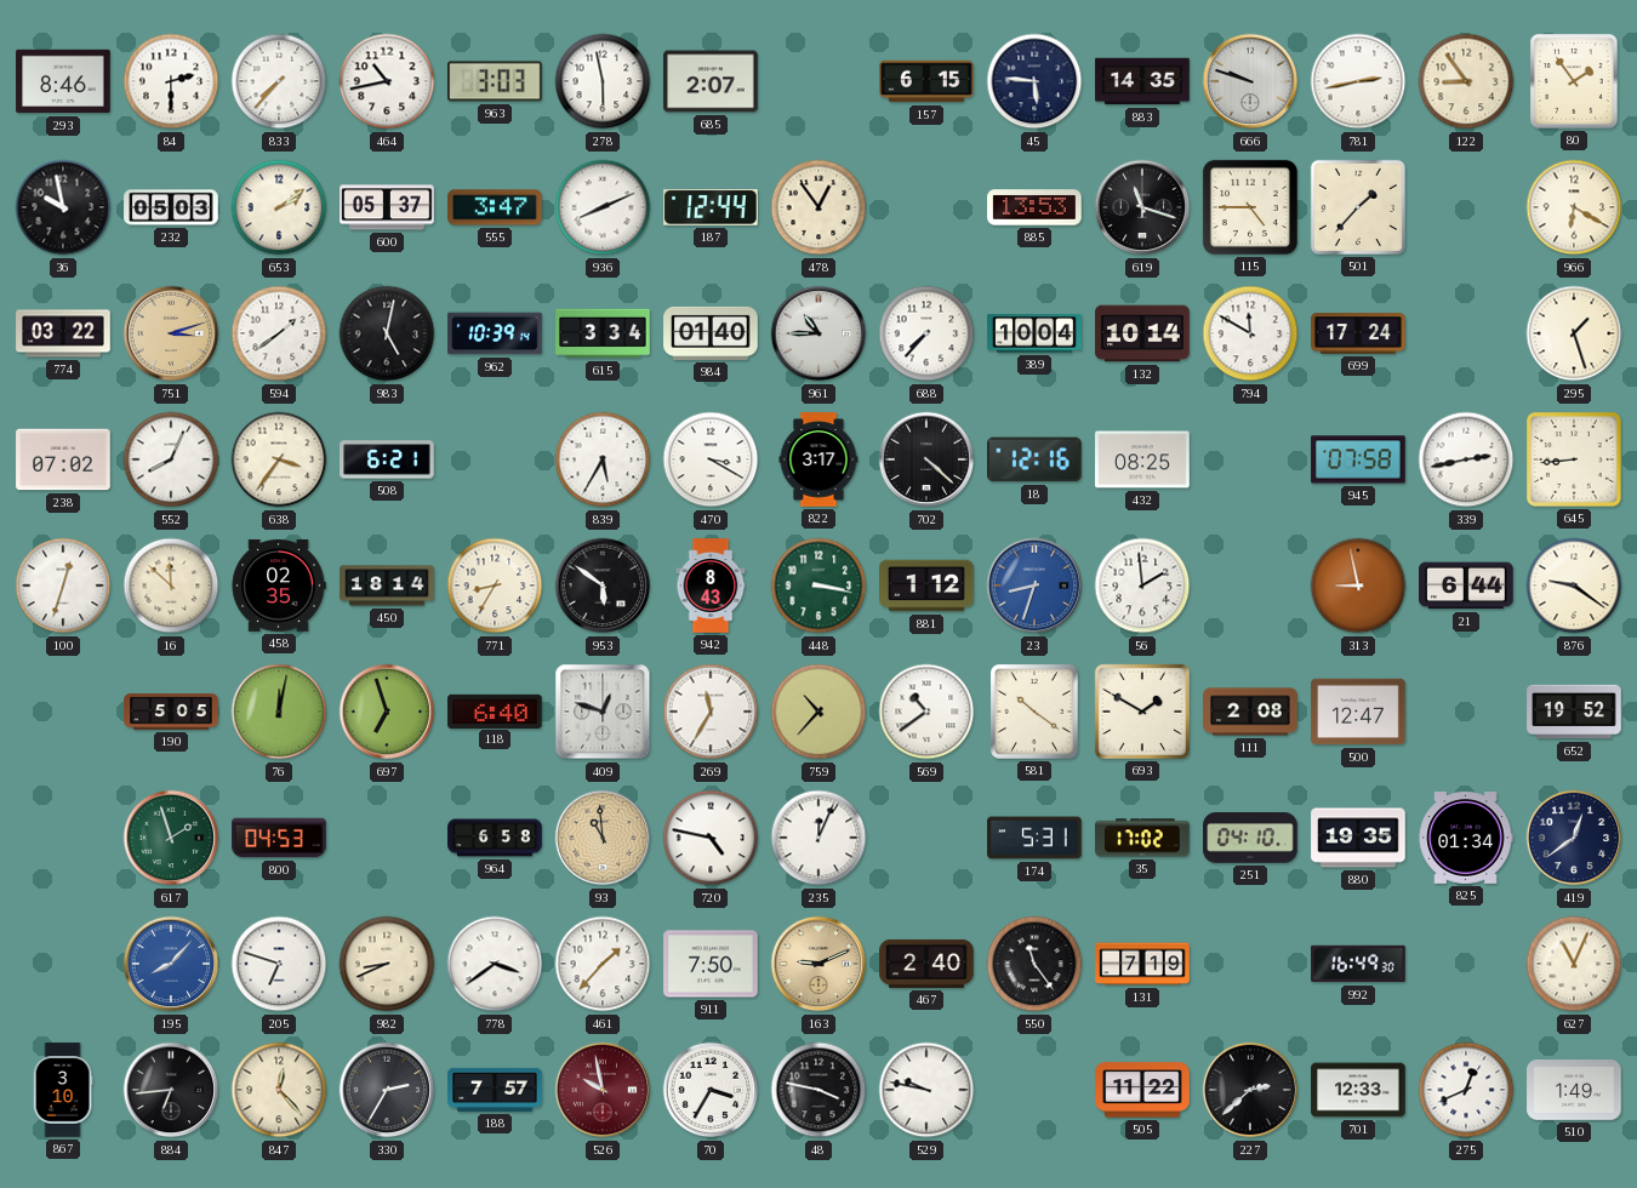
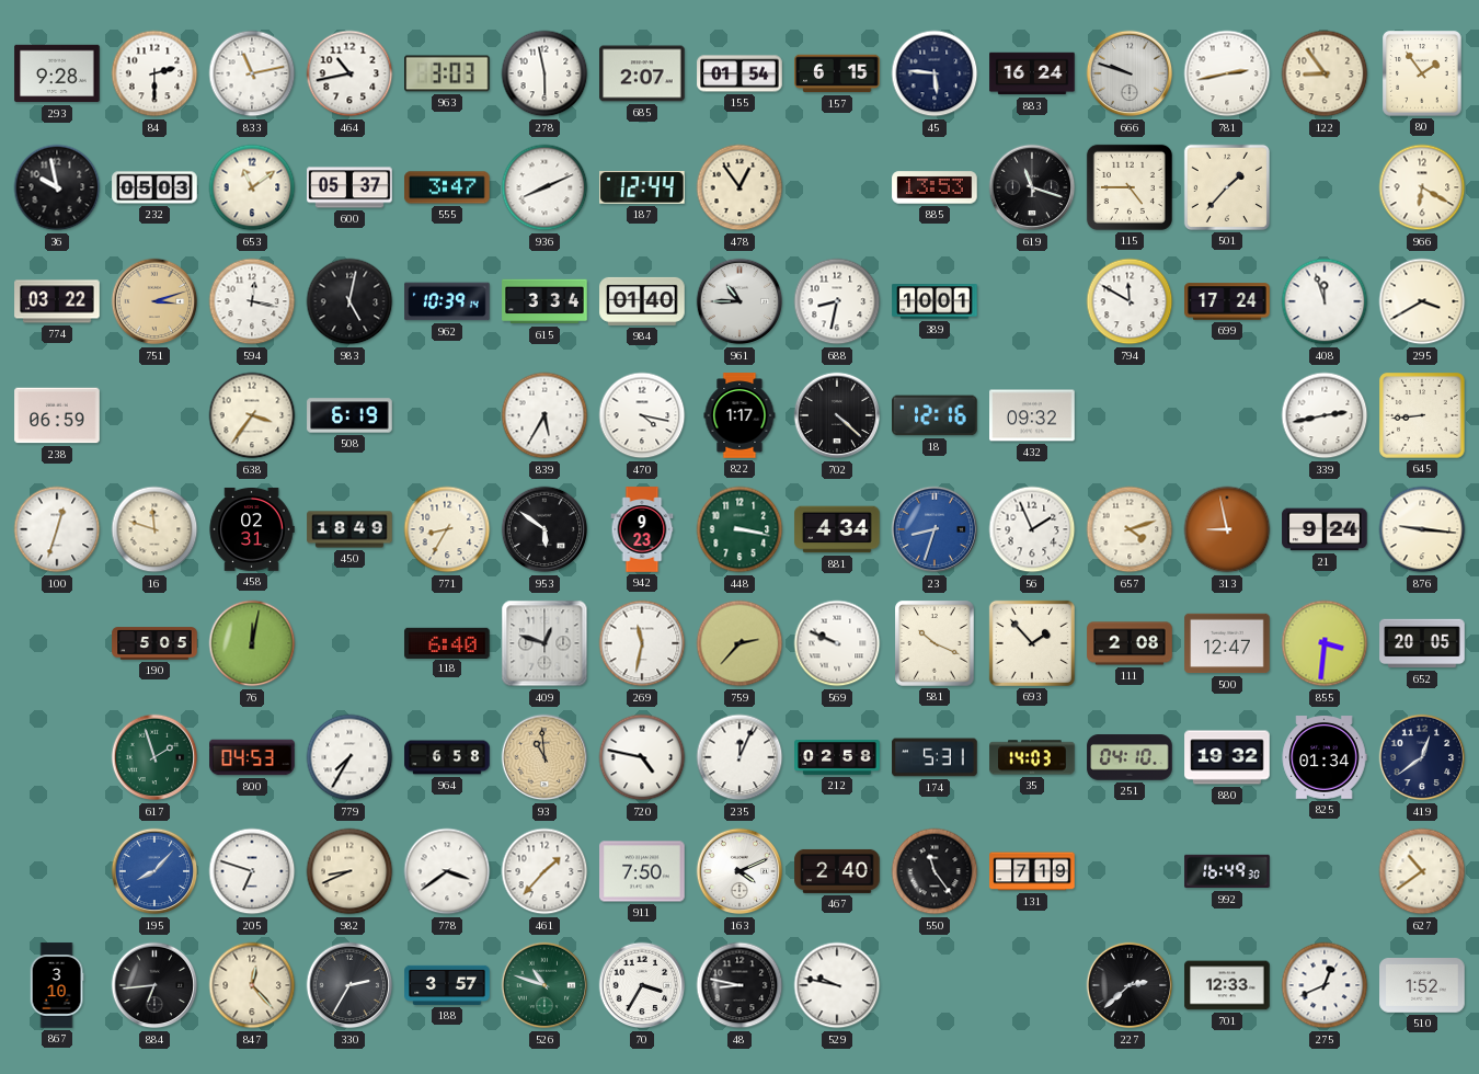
293: 8:46 -> 9:28
833: 7:37 -> 11:13
155: none -> 01:54
883: 14:35 -> 16:24
653: 2:09 -> 11:09
594: 1:39 -> 12:17
688: 7:37 -> 8:32
389: 10:04 -> 10:01
132: 10:14 -> none
408: none -> 11:57
295: 1:27 -> 3:40
238: 07:02 -> 06:59
552: 8:04 -> none
508: 6:21 -> 6:19
470: 3:20 -> 4:17
822: 3:17 -> 1:17
432: 08:25 -> 09:32
945: 07:58 -> none
16: 11:52 -> 11:48
458: 02:35 -> 02:31
450: 18:14 -> 18:49
942: 8:43 -> 9:23
881: 1:12 -> 4:34
56: 1:59 -> 1:56
657: none -> 4:12
21: 6:44 -> 9:24
876: 9:21 -> 9:16
697: 6:57 -> none
269: 11:35 -> 11:32
759: 10:37 -> 2:37
569: 10:39 -> 9:49
581: 10:21 -> 10:19
693: 1:50 -> 1:53
855: none -> 3:31
652: 19:52 -> 20:05
779: none -> 7:35
212: none -> 02:58
35: 17:02 -> 14:03
880: 19:35 -> 19:32
163: 9:11 -> 4:11
163 dial: champagne -> white
627: 11:04 -> 10:39
188: 7:57 -> 3:57
526: 9:58 -> 10:48
526 dial: burgundy -> green
48: 3:47 -> 8:47
505: 11:22 -> none
510: 1:49 -> 1:52
